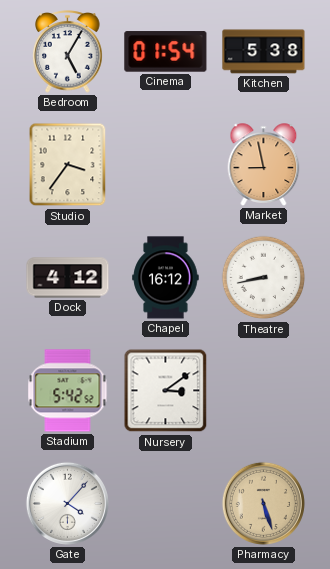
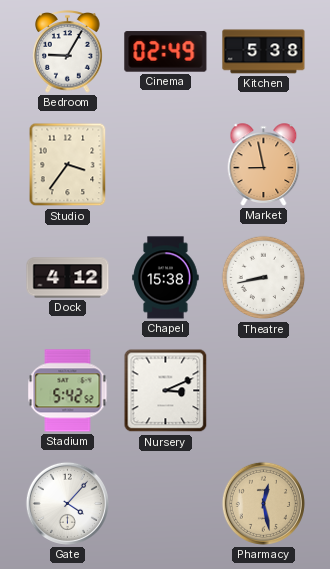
Bedroom: 5:05 -> 9:05
Cinema: 01:54 -> 02:49
Chapel: 16:12 -> 15:38
Nursery: 3:09 -> 3:11
Pharmacy: 5:27 -> 12:28
